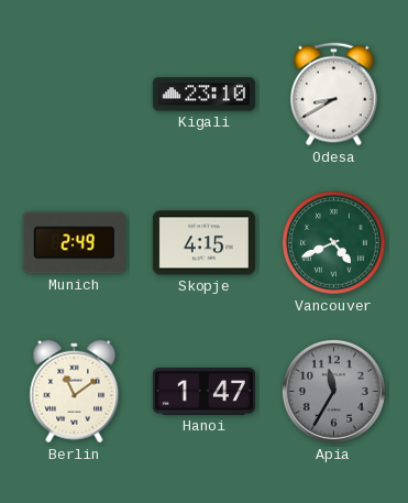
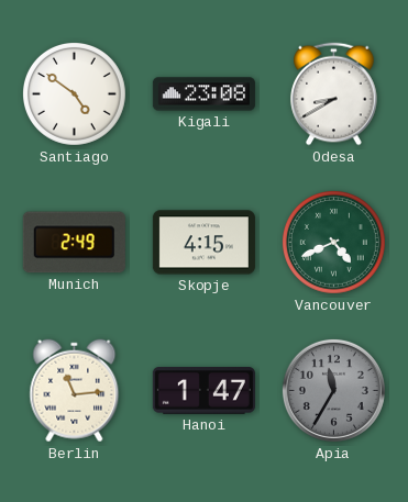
Santiago: none -> 4:51
Kigali: 23:10 -> 23:08
Berlin: 11:09 -> 11:14
